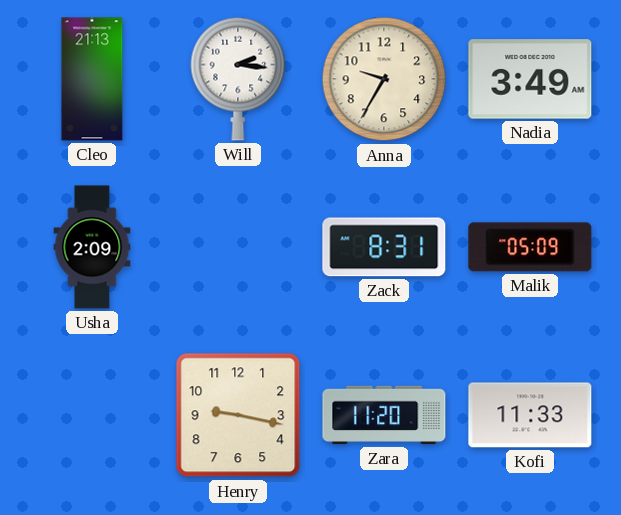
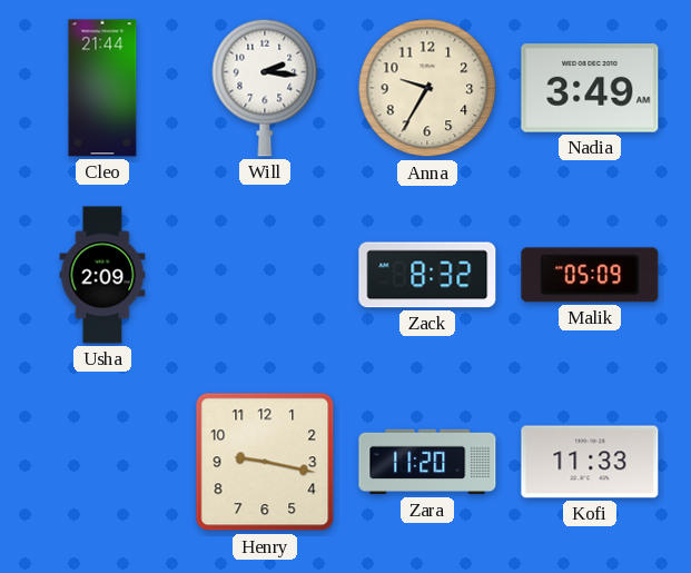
Cleo: 21:13 -> 21:44
Zack: 8:31 -> 8:32
